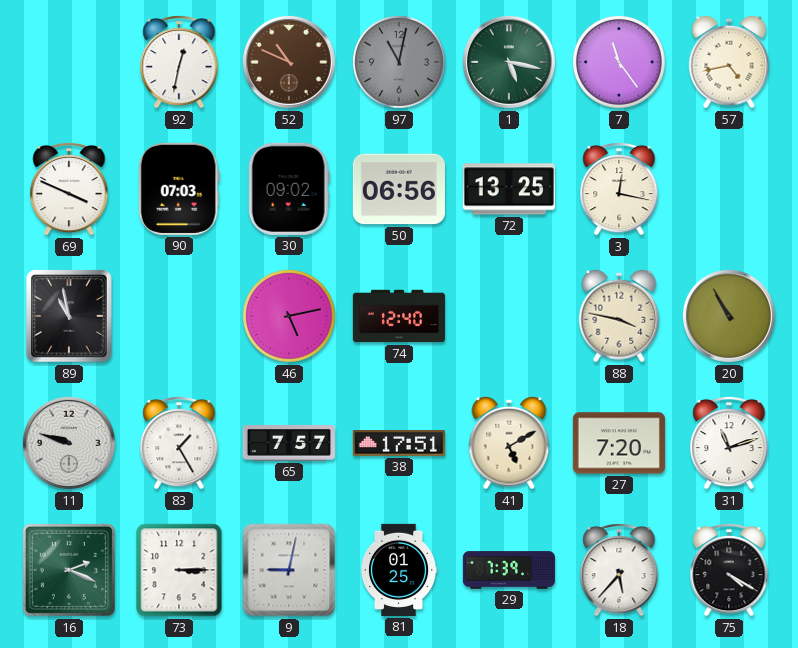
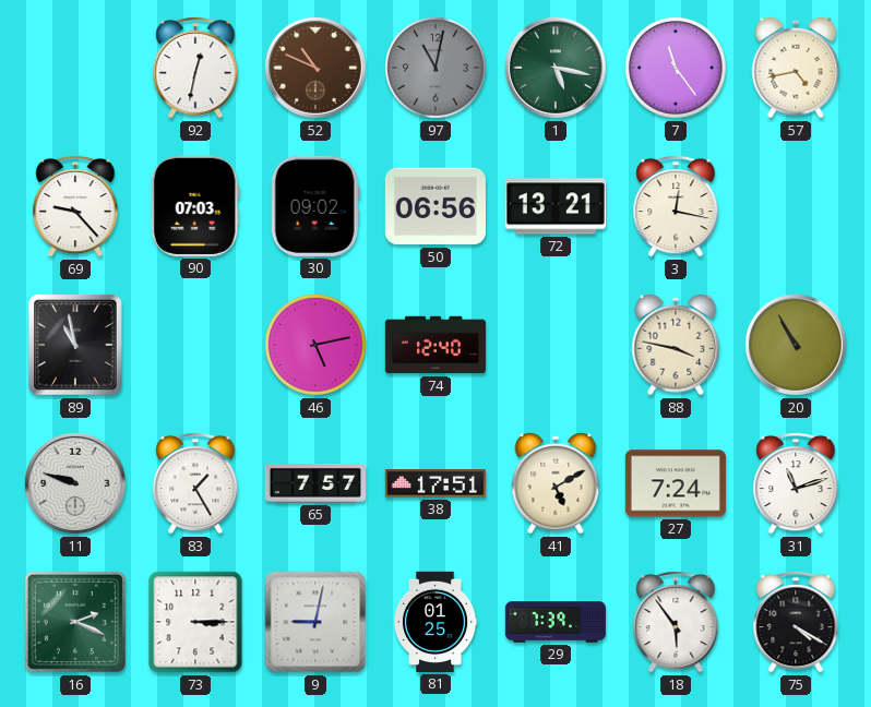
69: 3:49 -> 9:23
72: 13:25 -> 13:21
27: 7:20 -> 7:24
18: 5:37 -> 5:54
